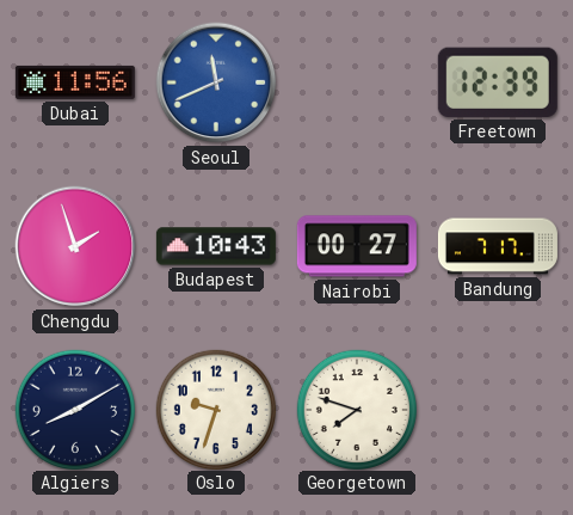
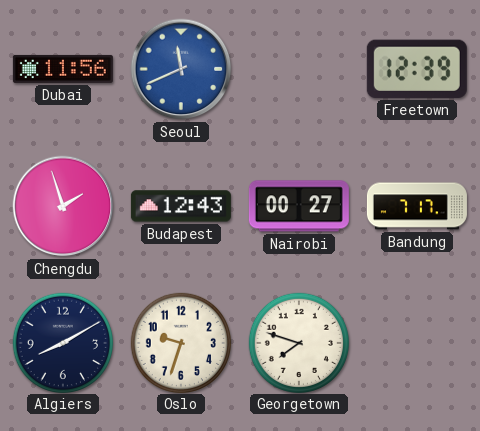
Budapest: 10:43 -> 12:43
